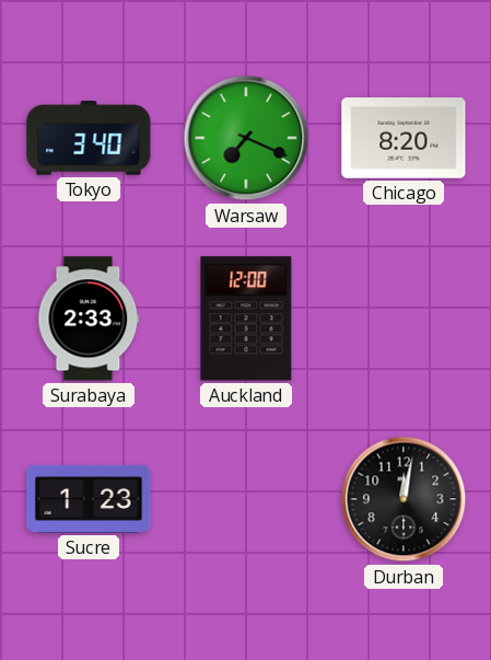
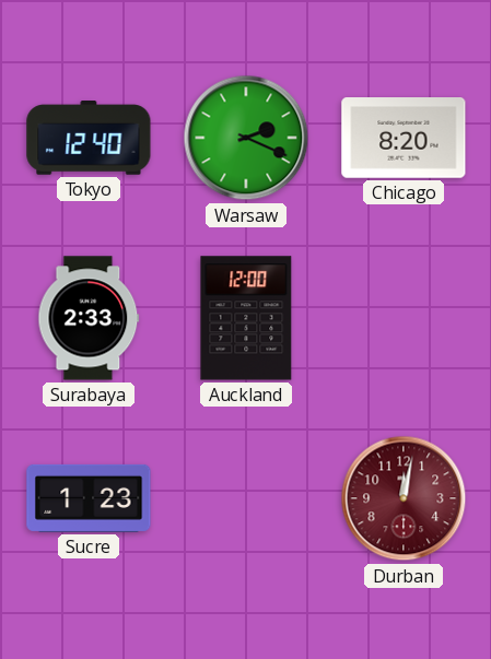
Tokyo: 3:40 -> 12:40
Warsaw: 7:19 -> 2:19
Durban dial: black -> burgundy
